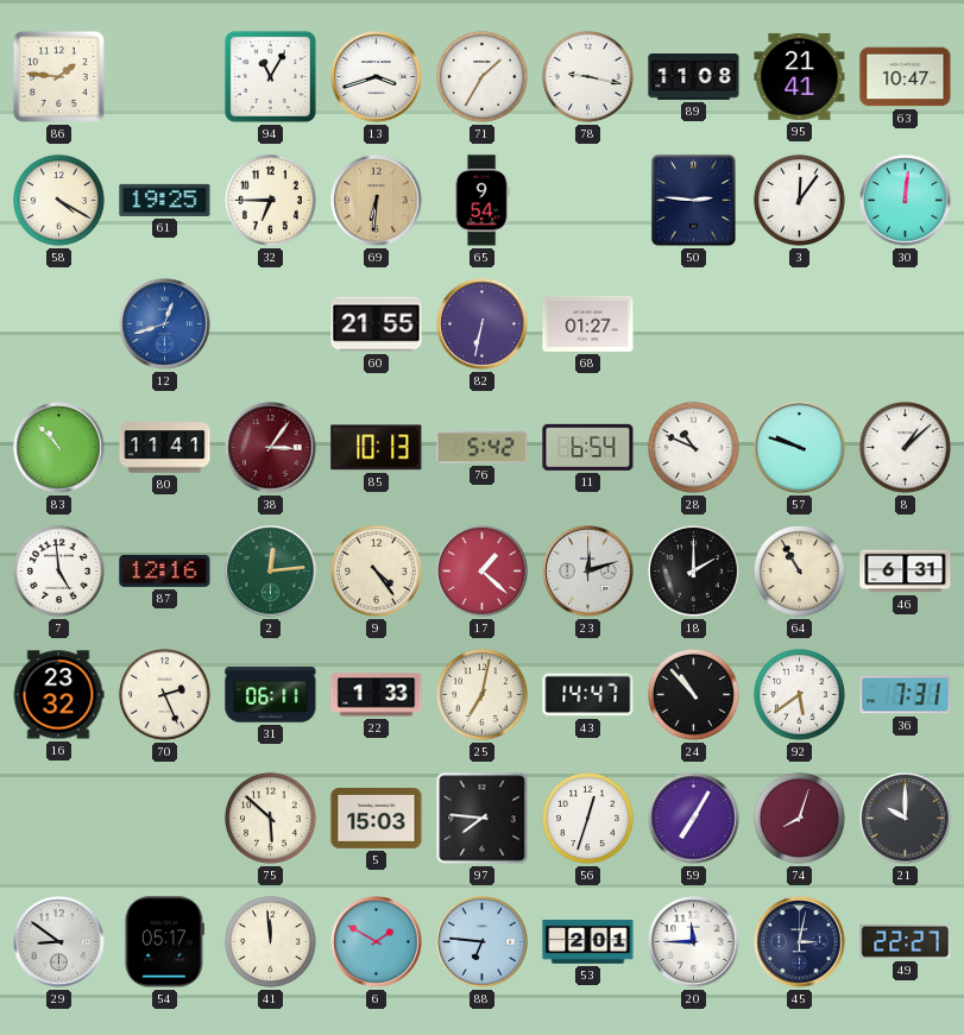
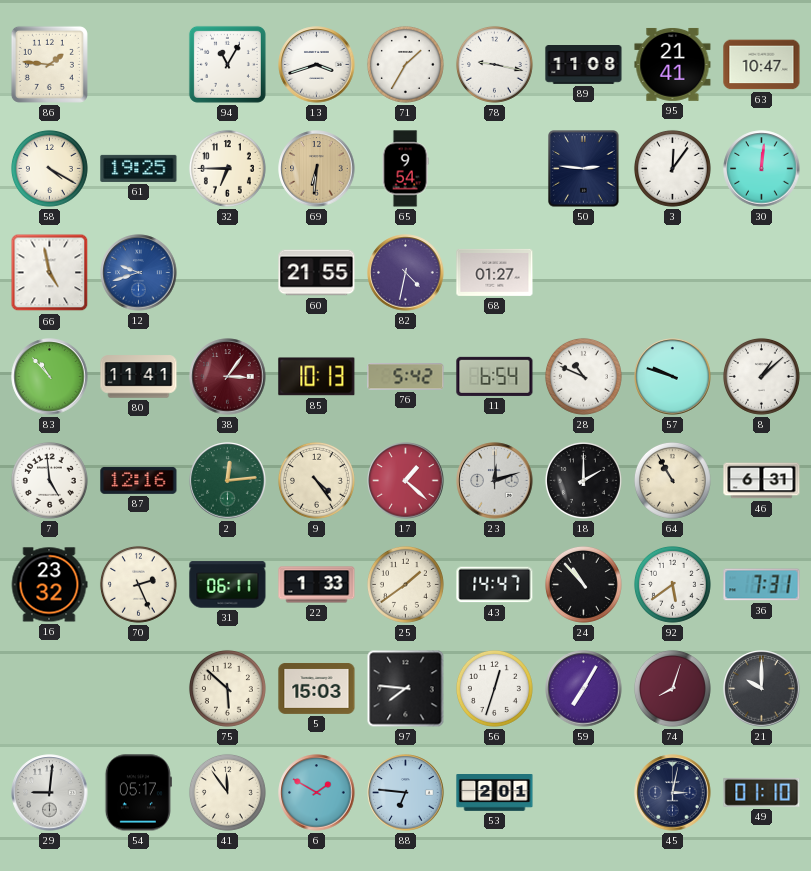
66: none -> 4:58
12: 12:42 -> 9:42
82: 6:32 -> 4:32
25: 7:02 -> 1:39
29: 8:51 -> 9:01
41: 11:59 -> 11:54
20: 11:45 -> none
49: 22:27 -> 01:10
